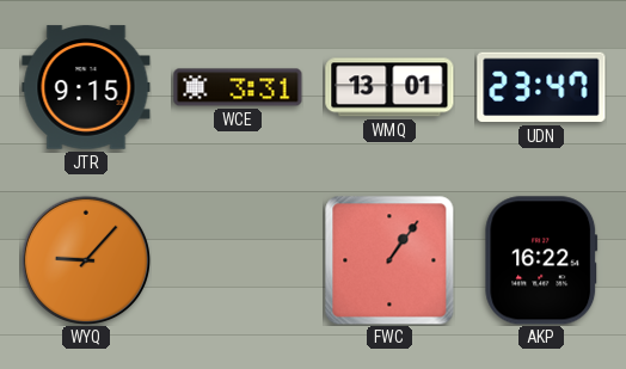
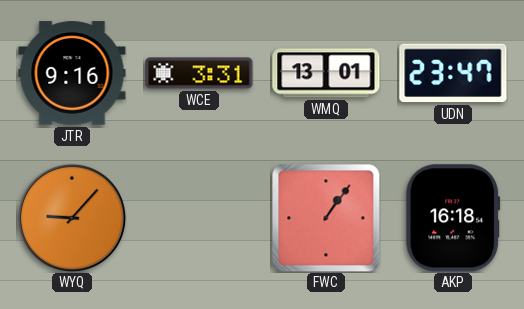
JTR: 9:15 -> 9:16
AKP: 16:22 -> 16:18
